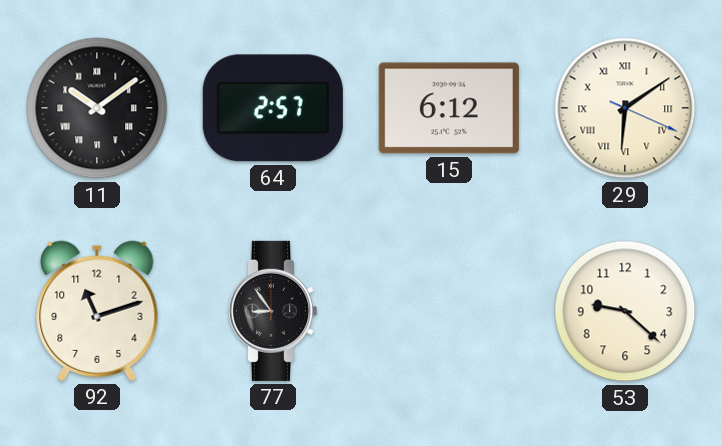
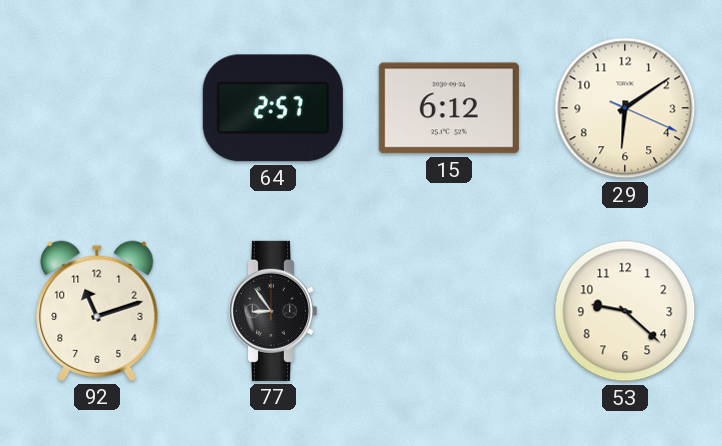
11: 10:09 -> none
29 numerals: Roman -> Arabic
